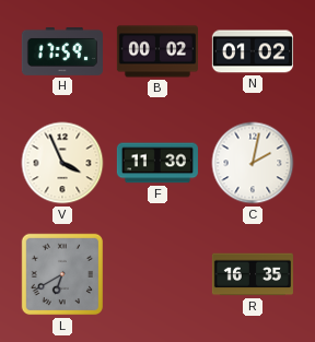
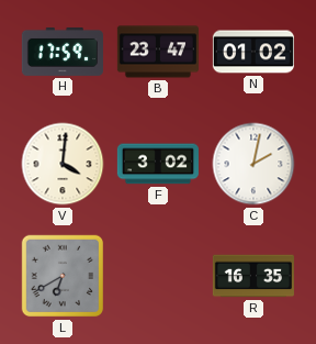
B: 00:02 -> 23:47
V: 3:56 -> 4:01
F: 11:30 -> 3:02
